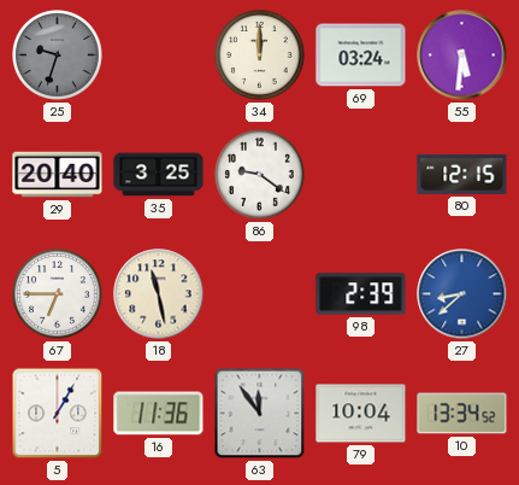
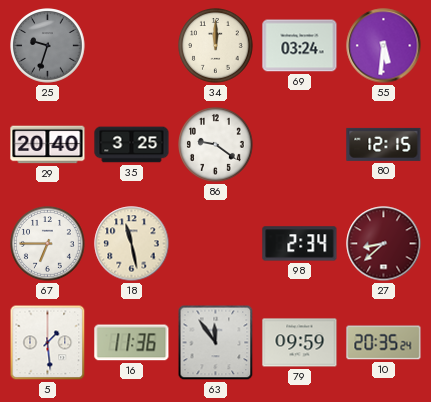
98: 2:39 -> 2:34
27 dial: blue -> burgundy
5: 1:05 -> 1:29
79: 10:04 -> 09:59
10: 13:34 -> 20:35
